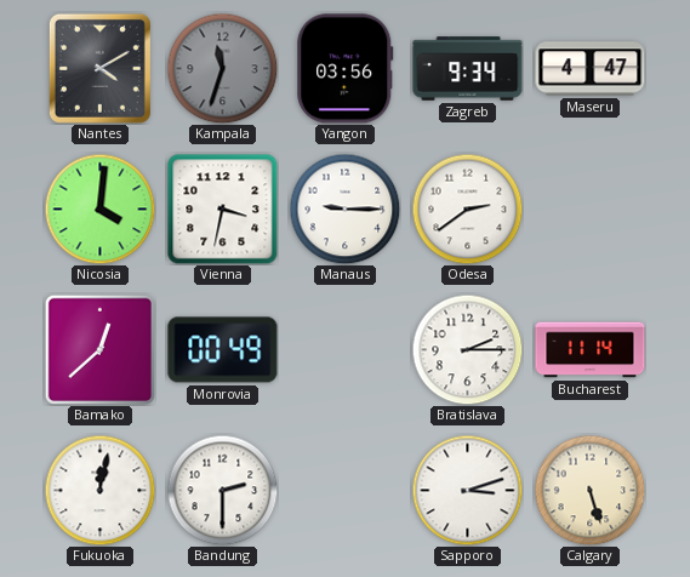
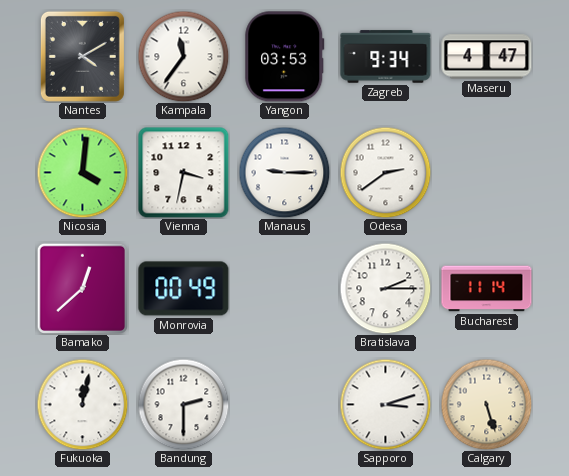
Kampala: 11:33 -> 11:36
Kampala dial: grey -> white
Yangon: 03:56 -> 03:53
